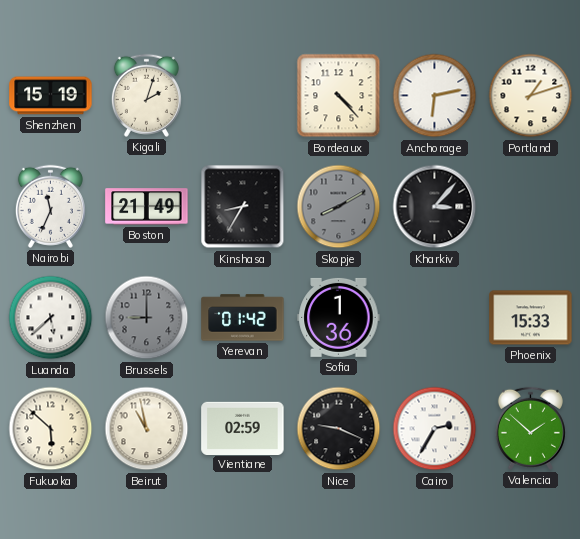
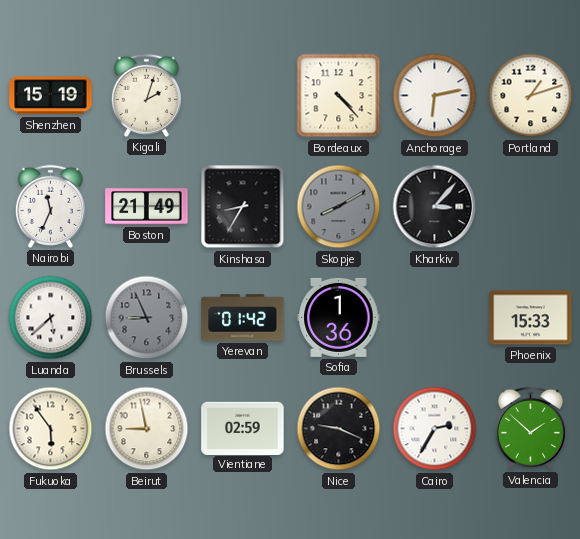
Brussels: 9:00 -> 8:56
Fukuoka: 5:52 -> 5:54
Beirut: 10:58 -> 8:58
